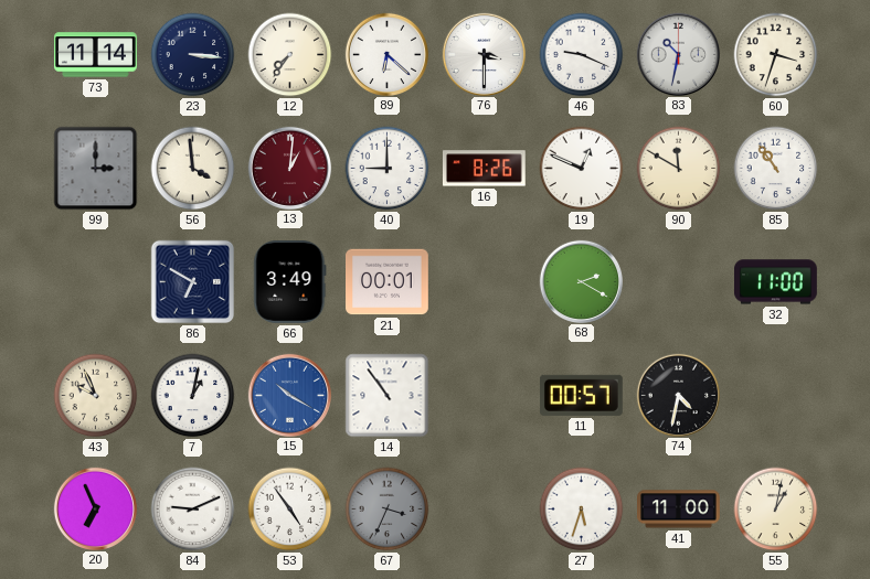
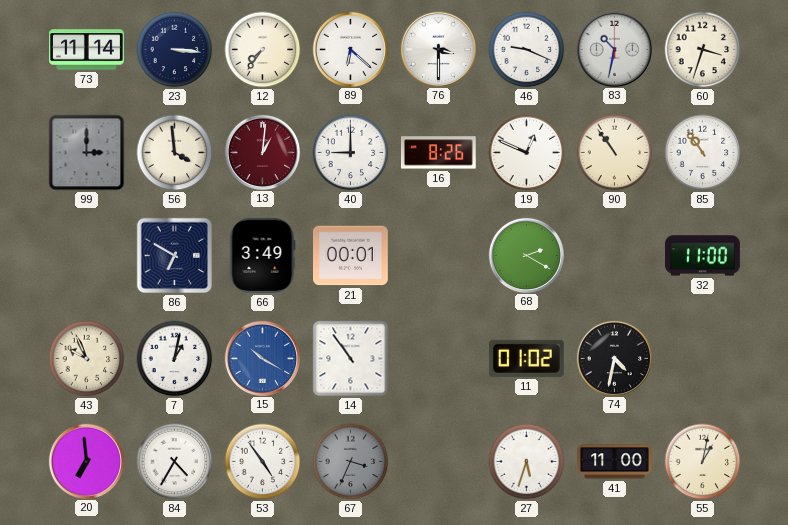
90: 11:50 -> 10:54
11: 00:57 -> 01:02
20: 6:56 -> 6:59
84: 9:11 -> 4:35
